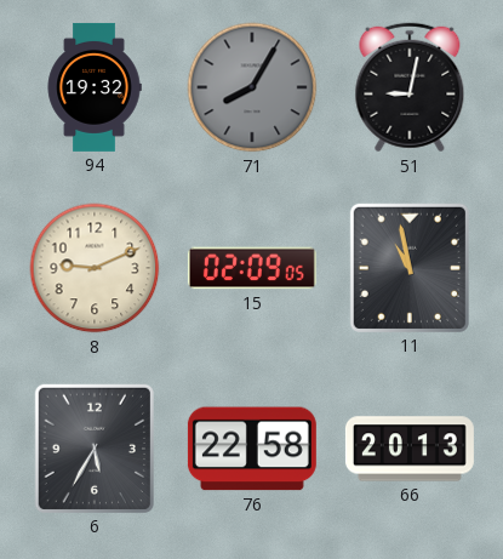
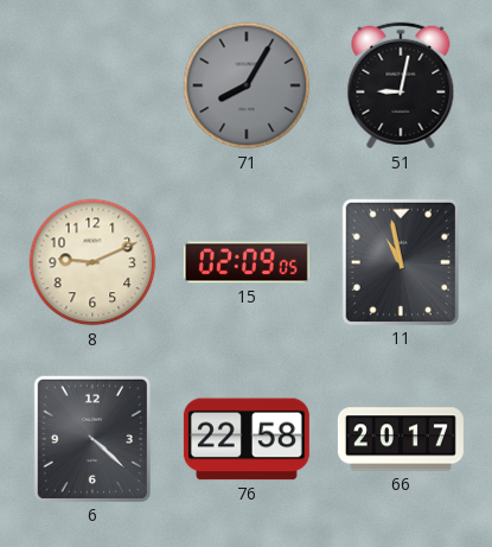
94: 19:32 -> none
6: 5:35 -> 4:22
66: 20:13 -> 20:17
